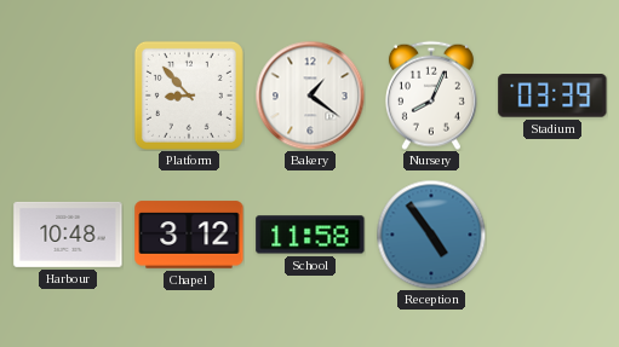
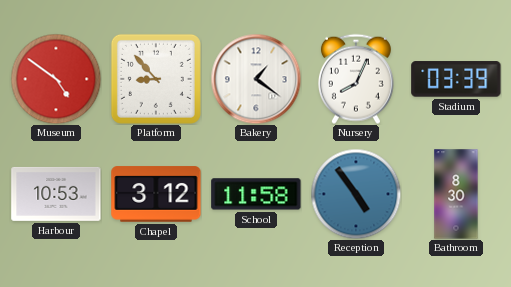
Museum: none -> 4:51
Harbour: 10:48 -> 10:53
Bathroom: none -> 8:30
